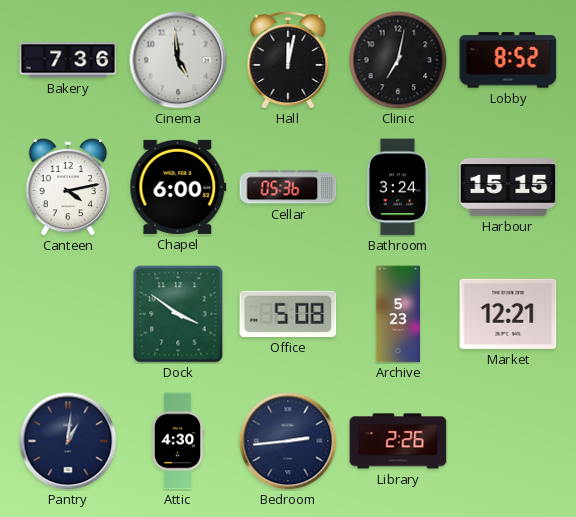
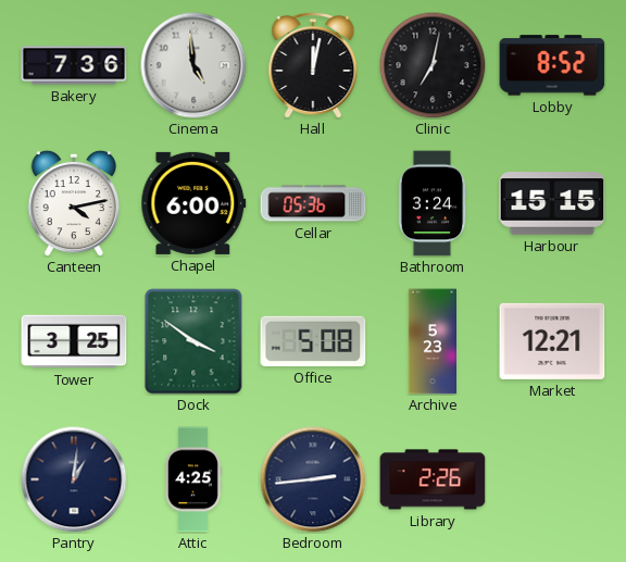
Tower: none -> 3:25
Attic: 4:30 -> 4:25
